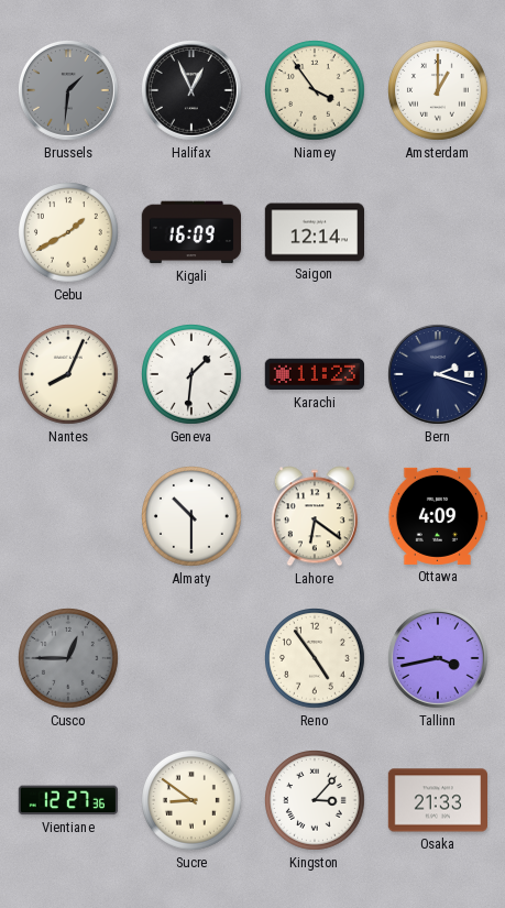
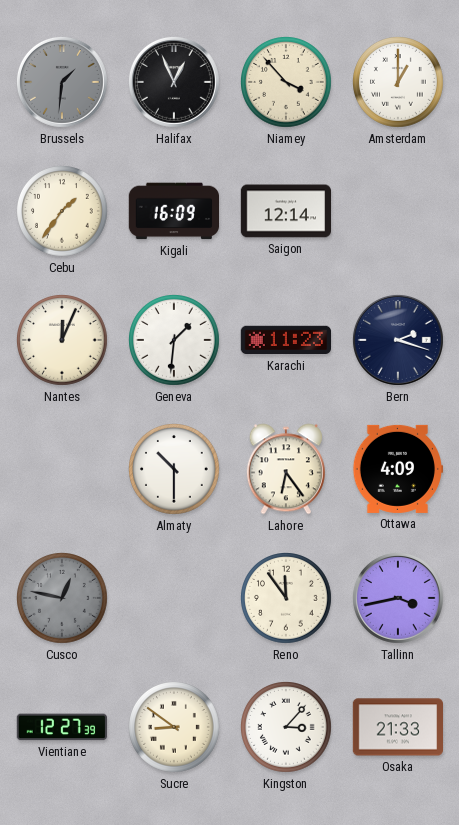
Niamey: 3:54 -> 3:53
Cebu: 1:40 -> 1:36
Nantes: 8:04 -> 12:04
Lahore: 6:21 -> 6:24
Cusco: 12:45 -> 12:47
Reno: 4:54 -> 11:54
Vientiane: 12:27:36 -> 12:27:39
